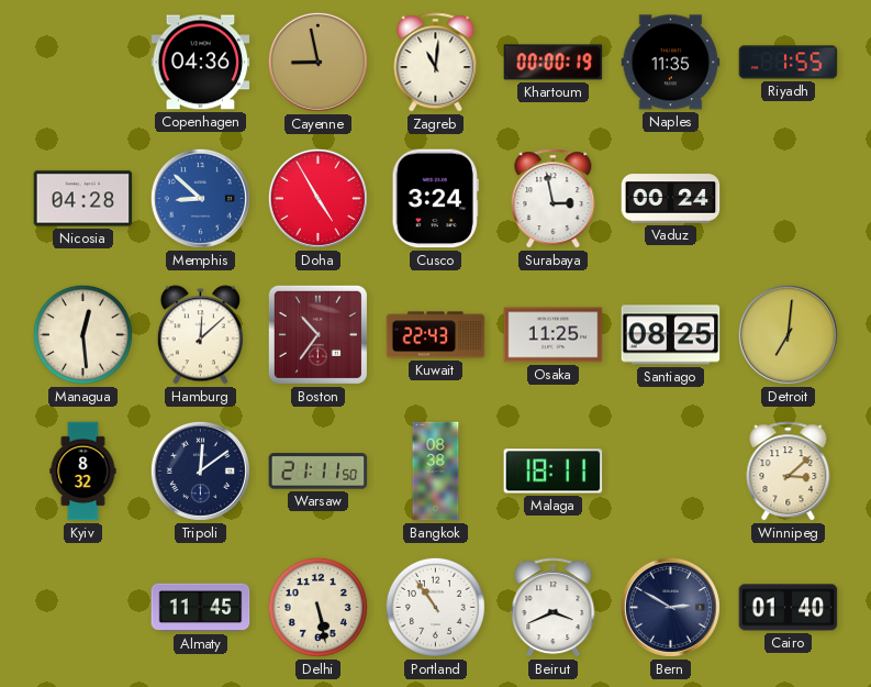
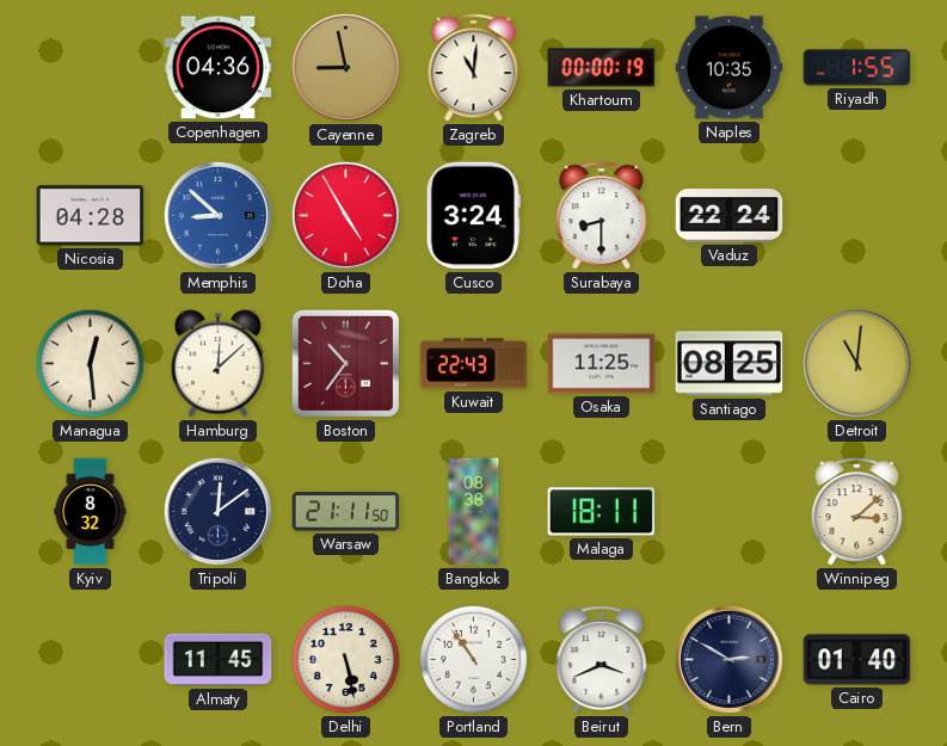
Naples: 11:35 -> 10:35
Surabaya: 2:58 -> 8:30
Vaduz: 00:24 -> 22:24
Detroit: 7:01 -> 11:01
